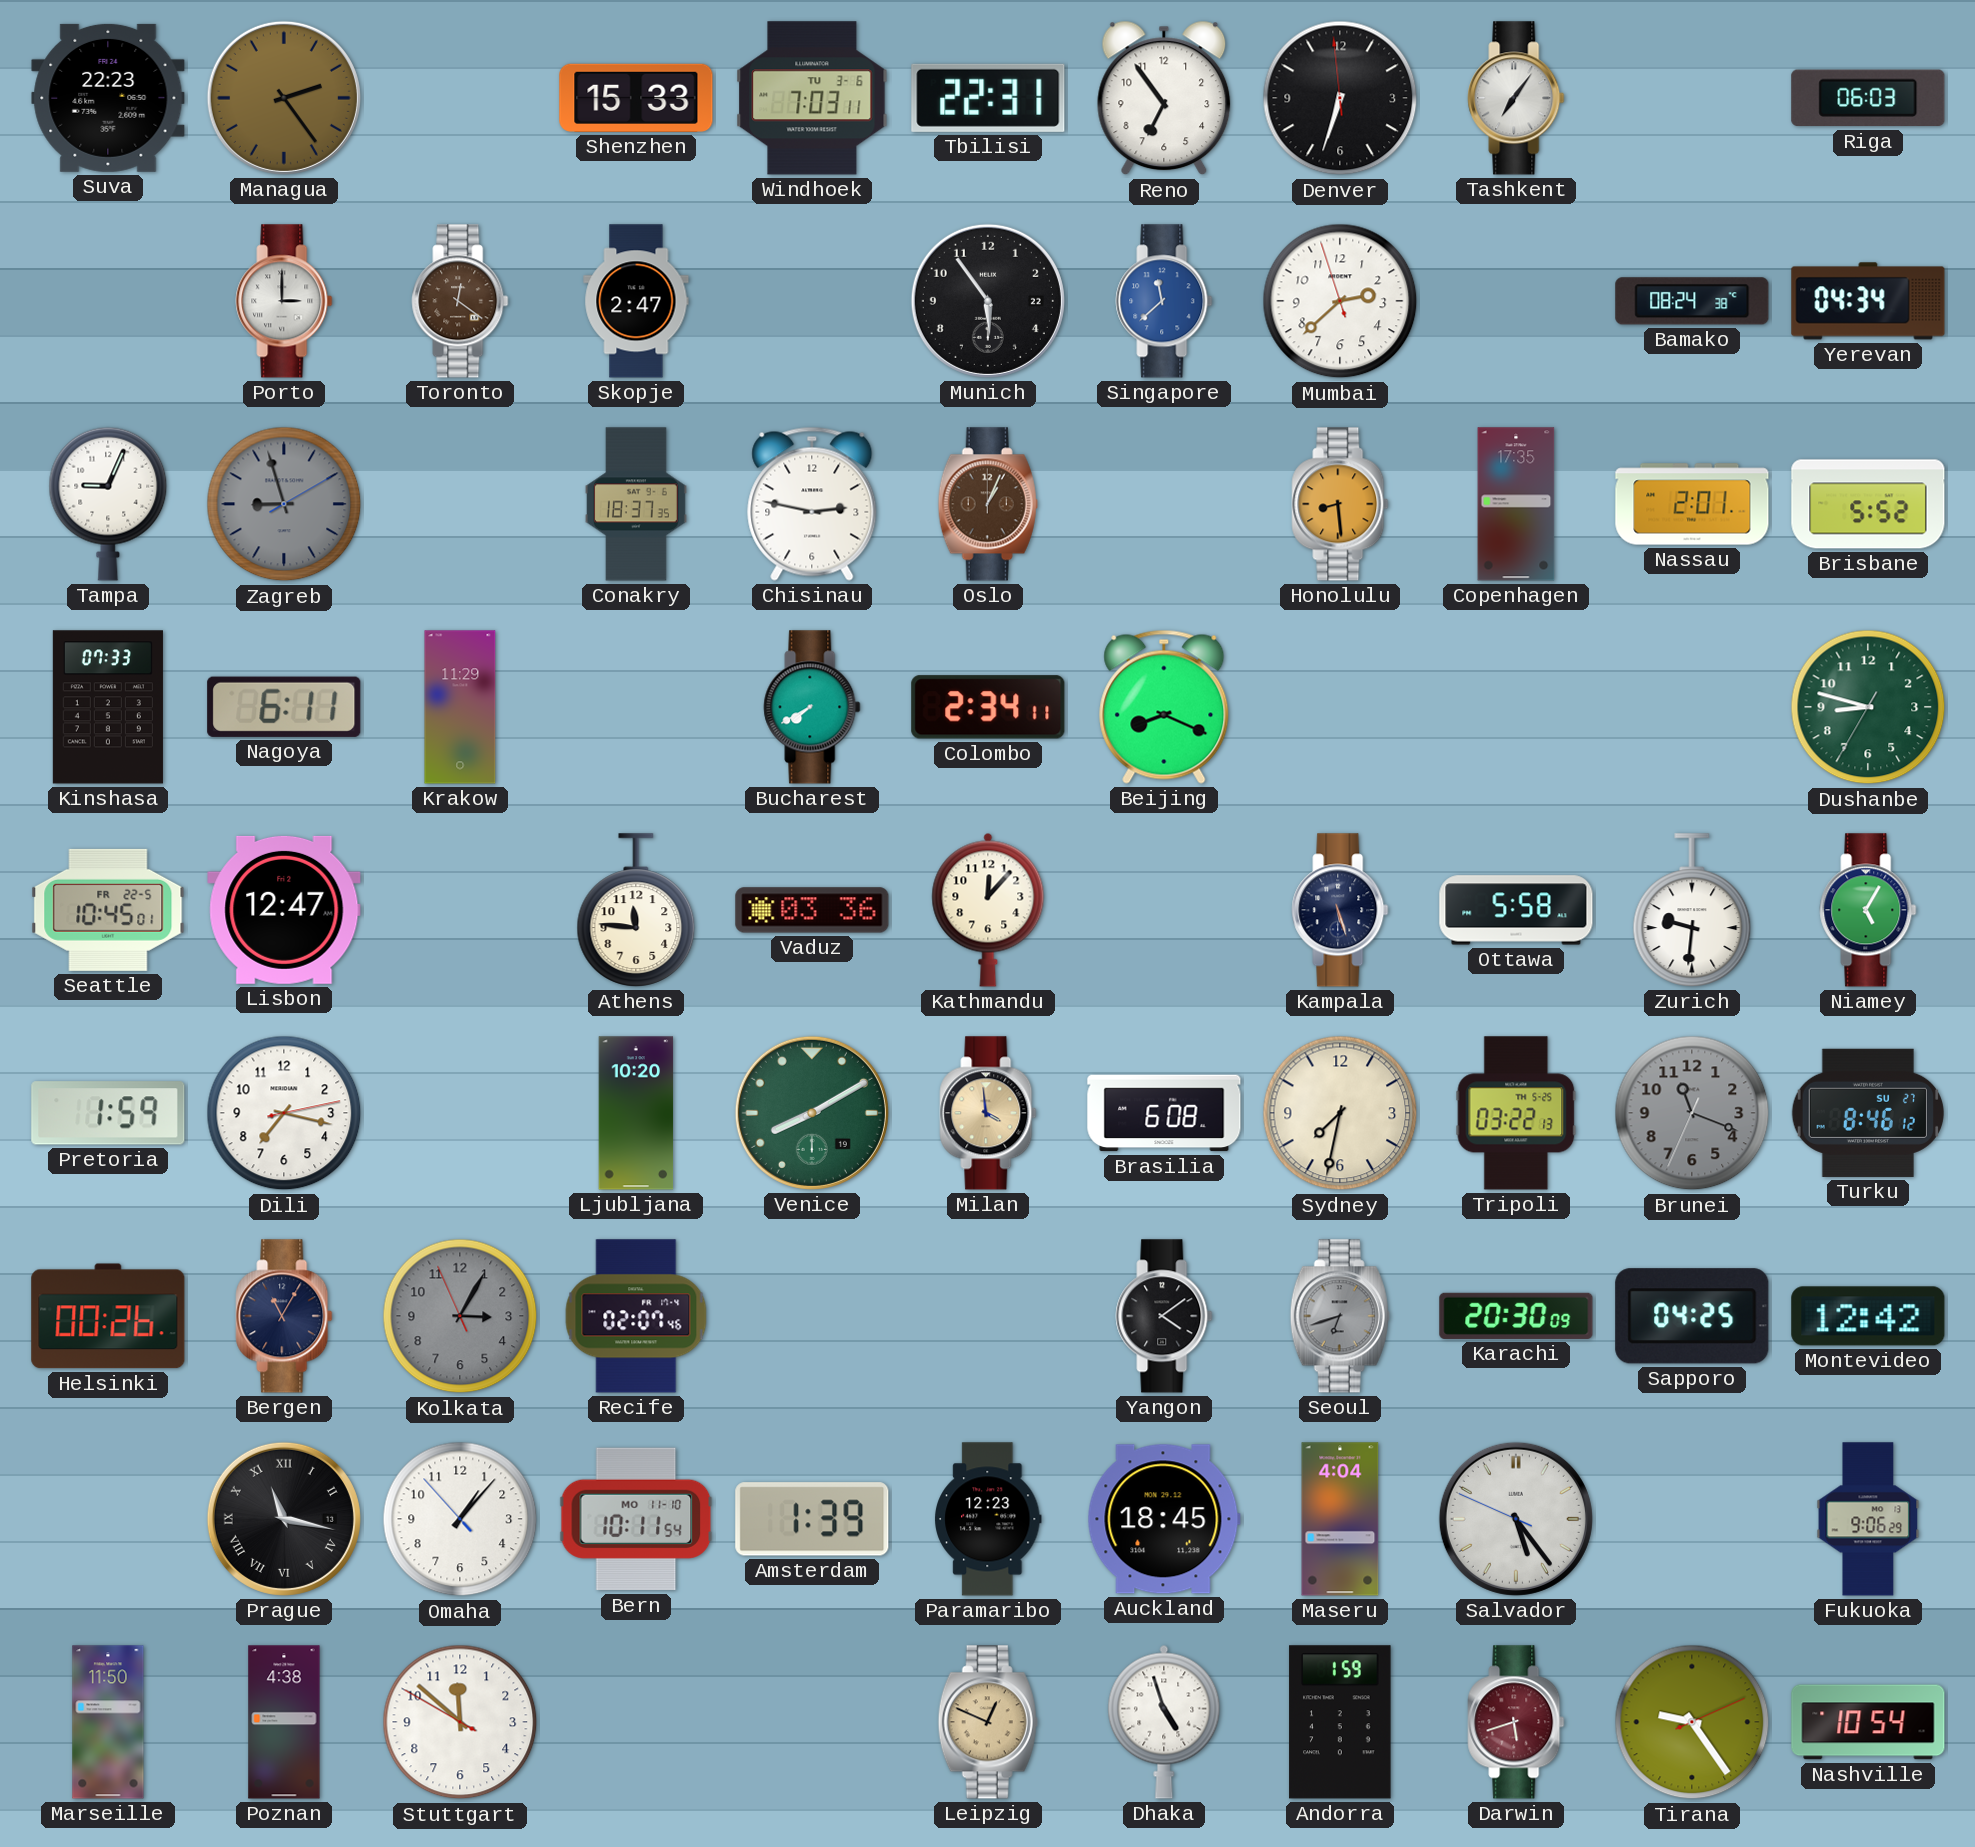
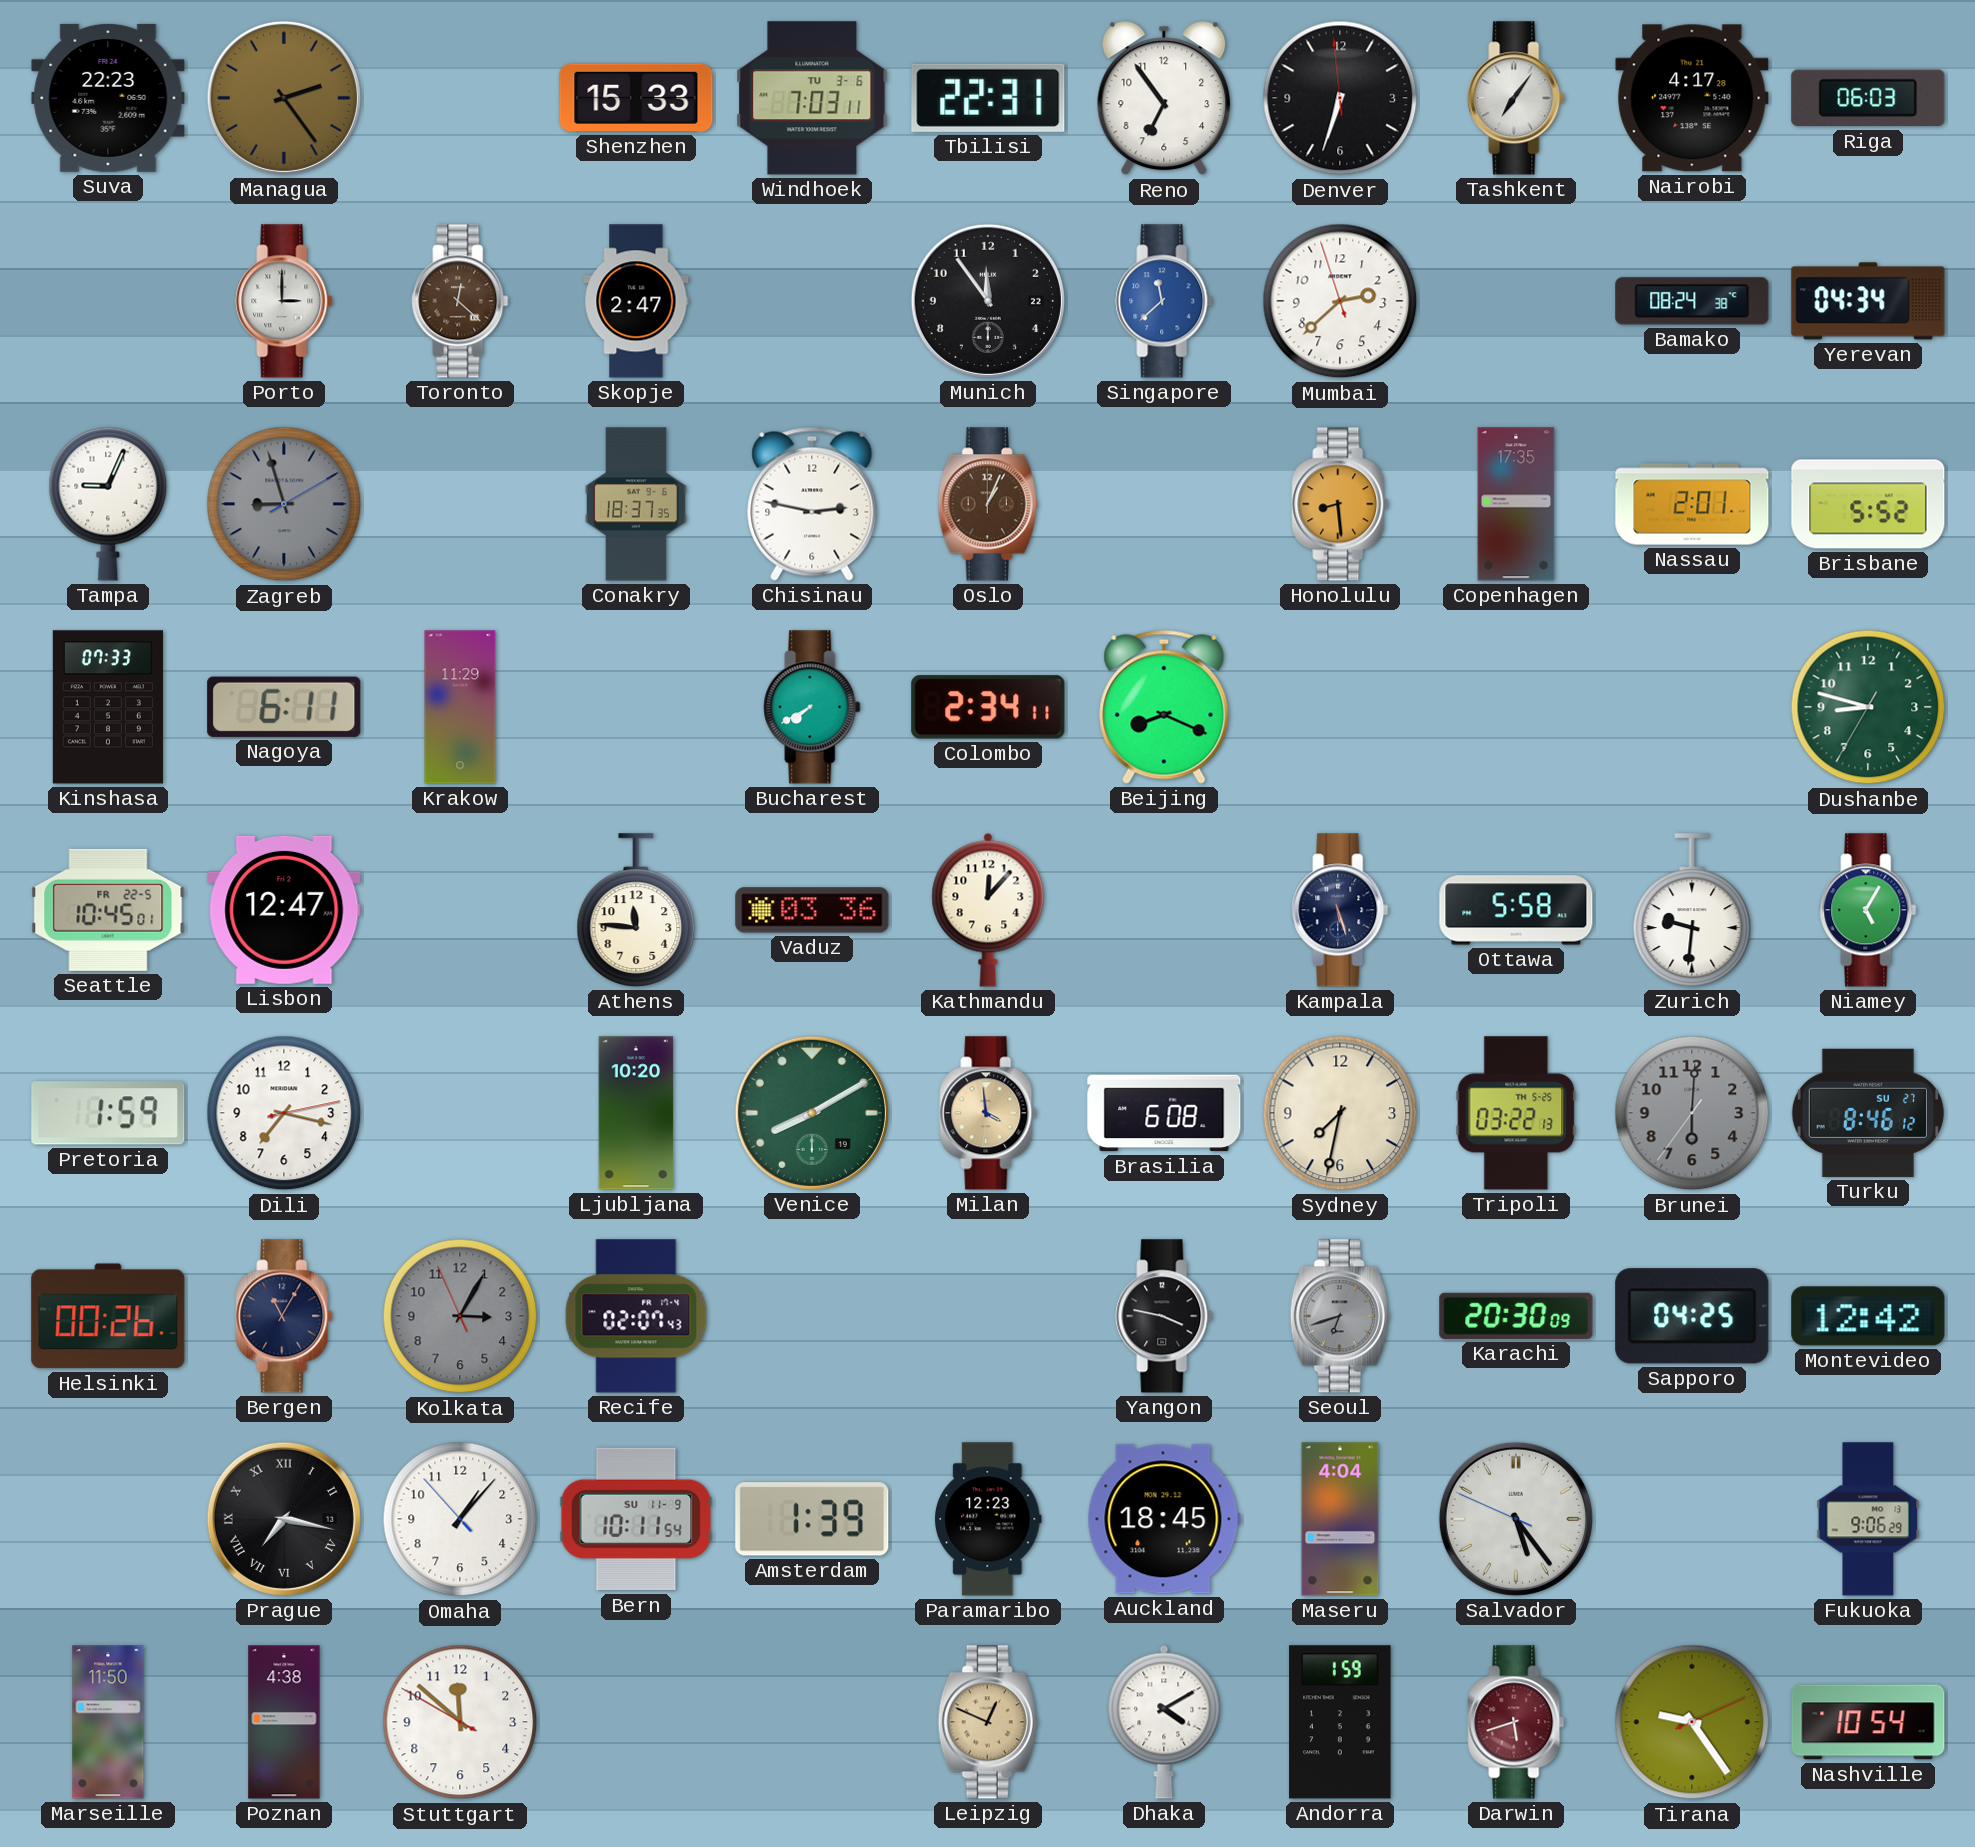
Nairobi: none -> 4:17
Toronto: 12:21 -> 12:22
Munich: 5:54 -> 11:54
Brunei: 11:18 -> 6:00
Recife: 02:07:46 -> 02:07:43
Yangon: 4:09 -> 3:47
Prague: 11:17 -> 7:17
Bern date: MO 11-10 -> SU 11-9
Dhaka: 4:57 -> 4:10
